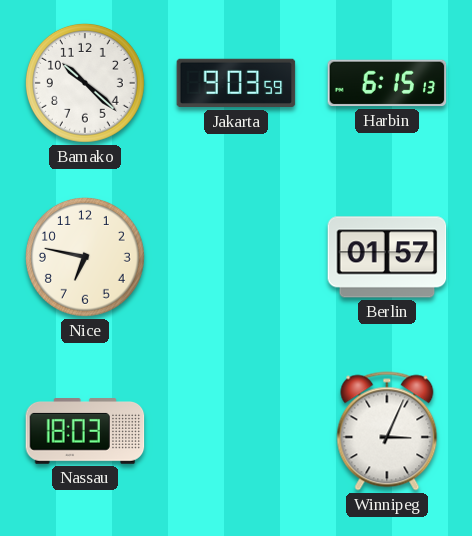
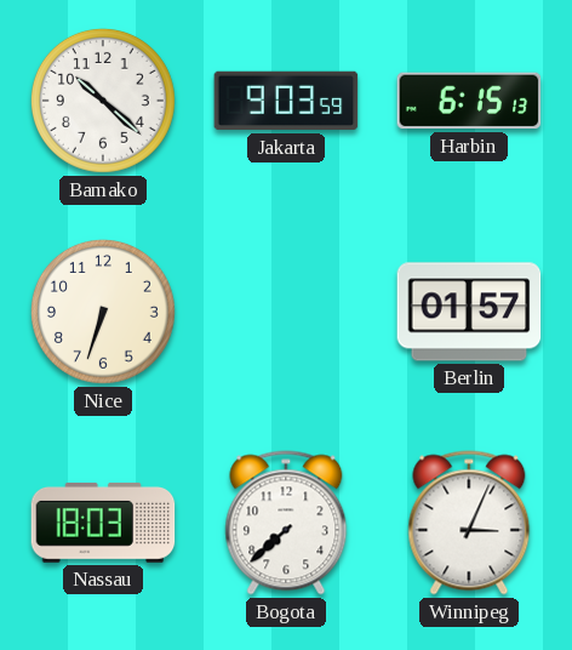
Nice: 6:47 -> 6:33
Bogota: none -> 7:38
